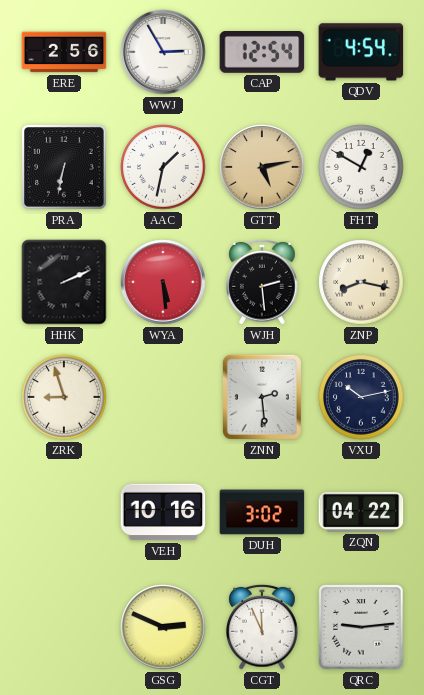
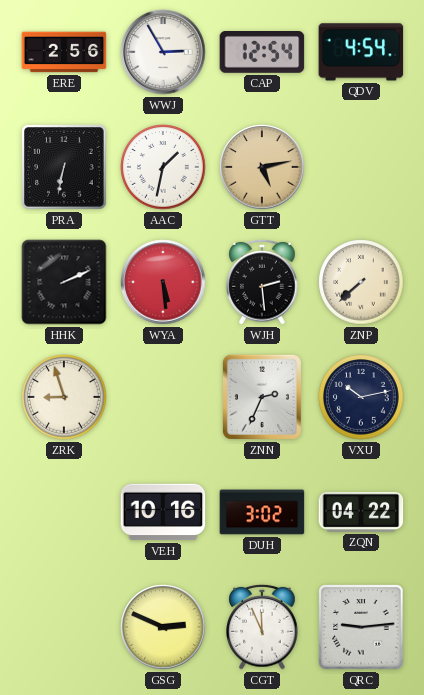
FHT: 12:50 -> none
ZNP: 8:17 -> 7:38
ZNN: 2:29 -> 2:34
